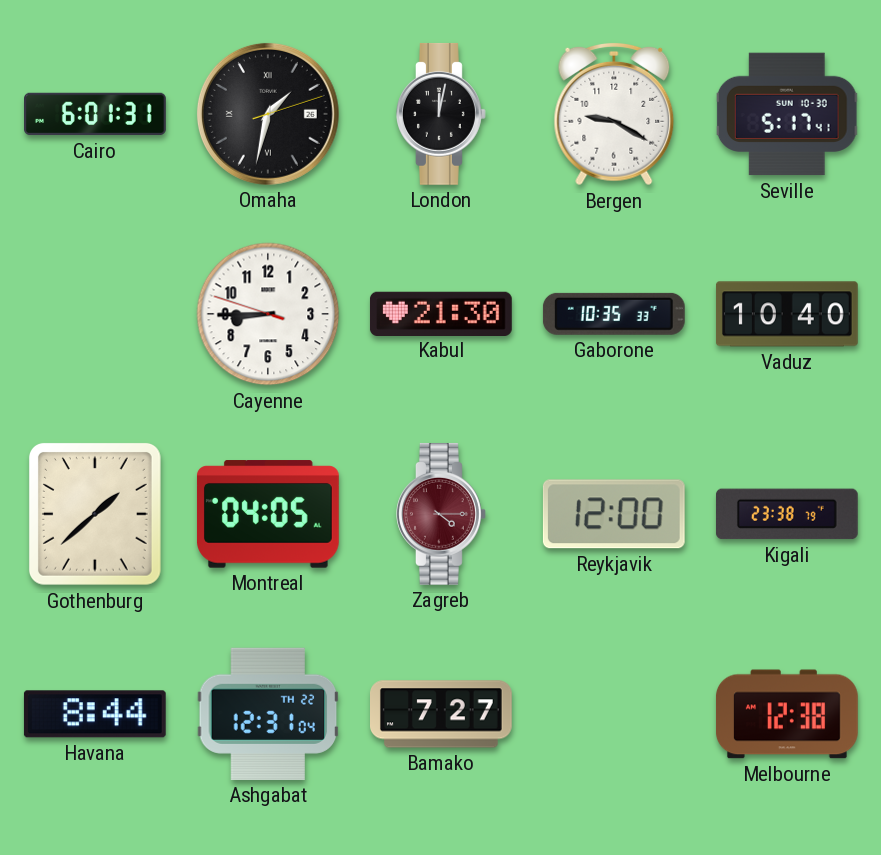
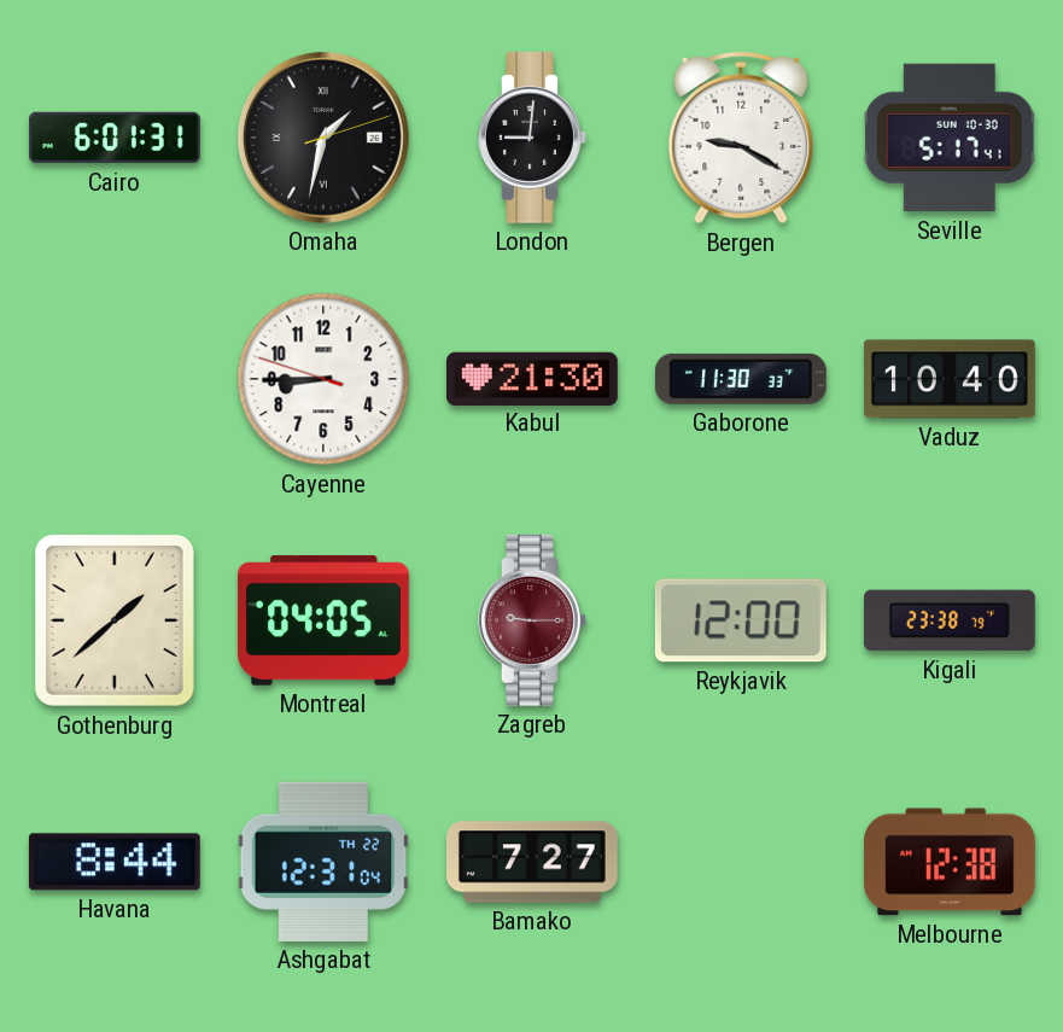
London: 12:02 -> 9:01
Gaborone: 10:35 -> 11:30
Zagreb: 4:15 -> 9:15
